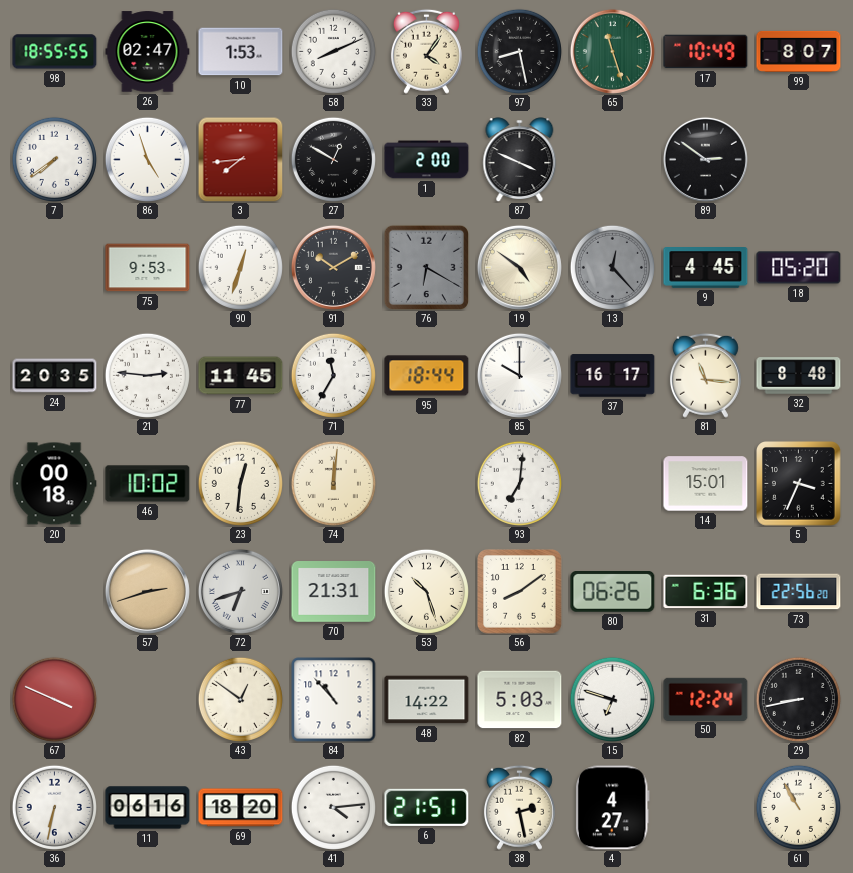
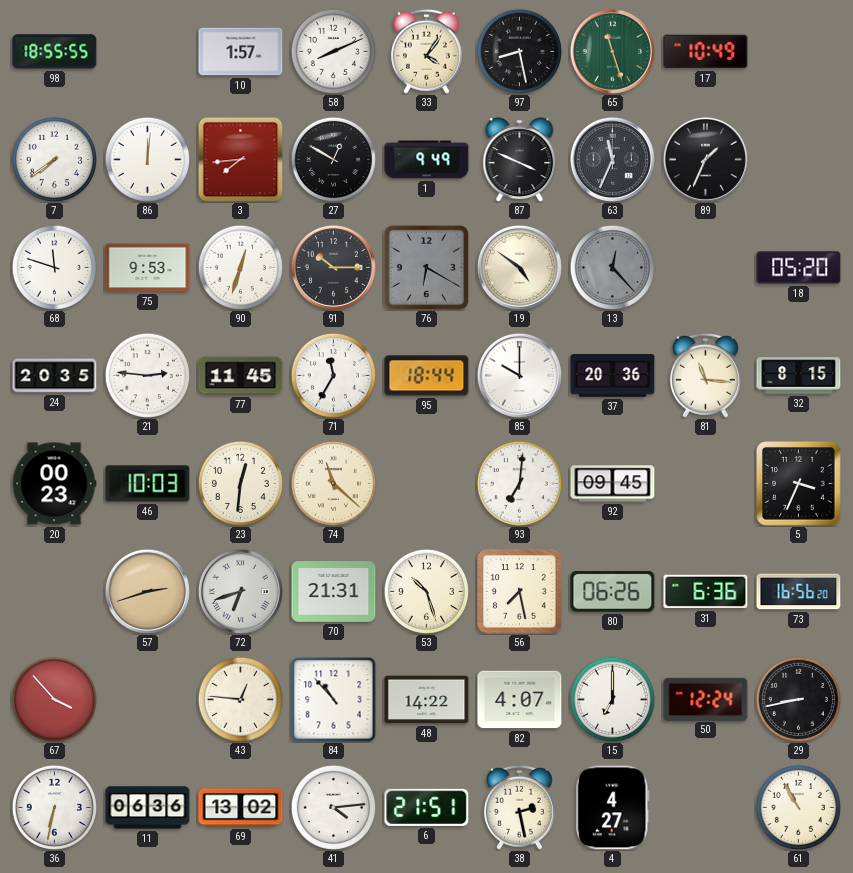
26: 02:47 -> none
10: 1:53 -> 1:57
99: 8:07 -> none
86: 4:57 -> 12:01
1: 2:00 -> 9:49
63: none -> 11:34
89: 2:51 -> 1:34
68: none -> 11:48
91: 10:10 -> 10:15
9: 4:45 -> none
37: 16:17 -> 20:36
32: 8:48 -> 8:15
20: 00:18 -> 00:23
46: 10:02 -> 10:03
74: 12:01 -> 11:22
92: none -> 09:45
14: 15:01 -> none
56: 8:09 -> 7:28
73: 22:56 -> 16:56
67: 3:49 -> 3:53
43: 12:51 -> 12:46
82: 5:03 -> 4:07
15: 6:48 -> 7:00
11: 06:16 -> 06:36
69: 18:20 -> 13:02
